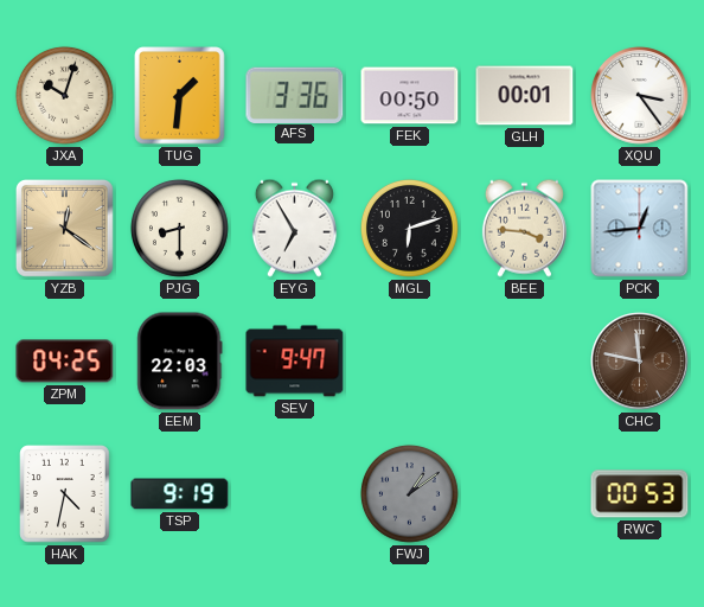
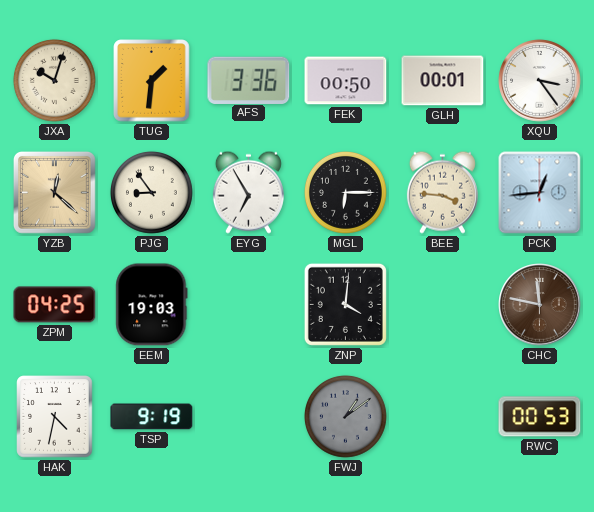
YZB: 12:21 -> 12:22
PJG: 8:30 -> 8:54
MGL: 6:12 -> 6:15
EEM: 22:03 -> 19:03
SEV: 9:47 -> none
ZNP: none -> 4:01
